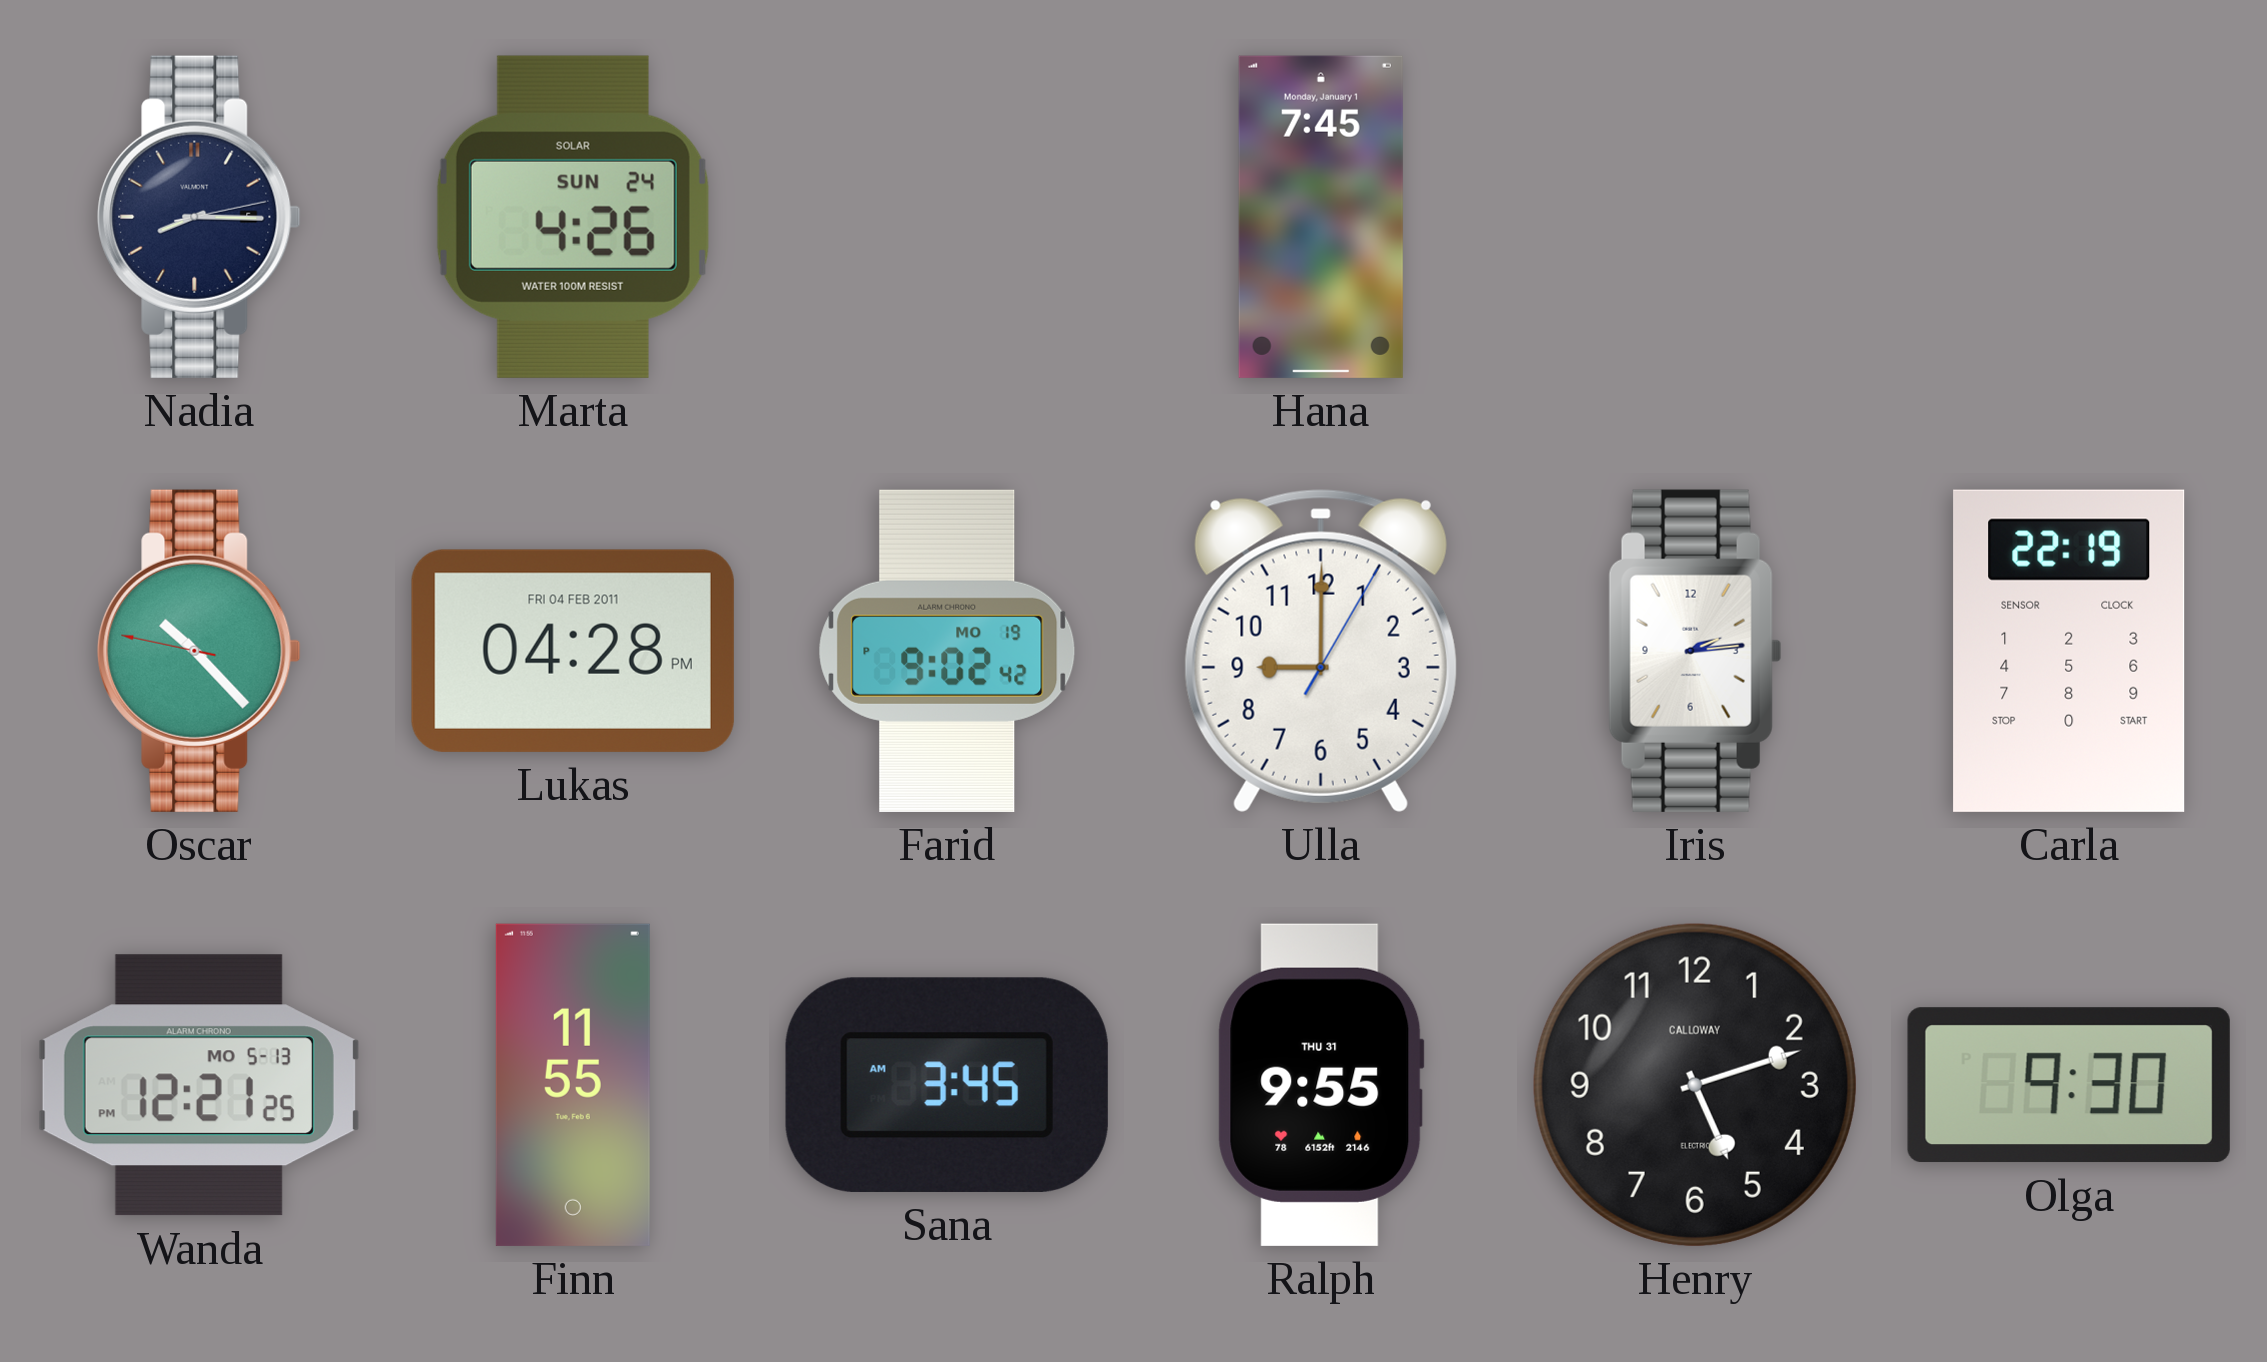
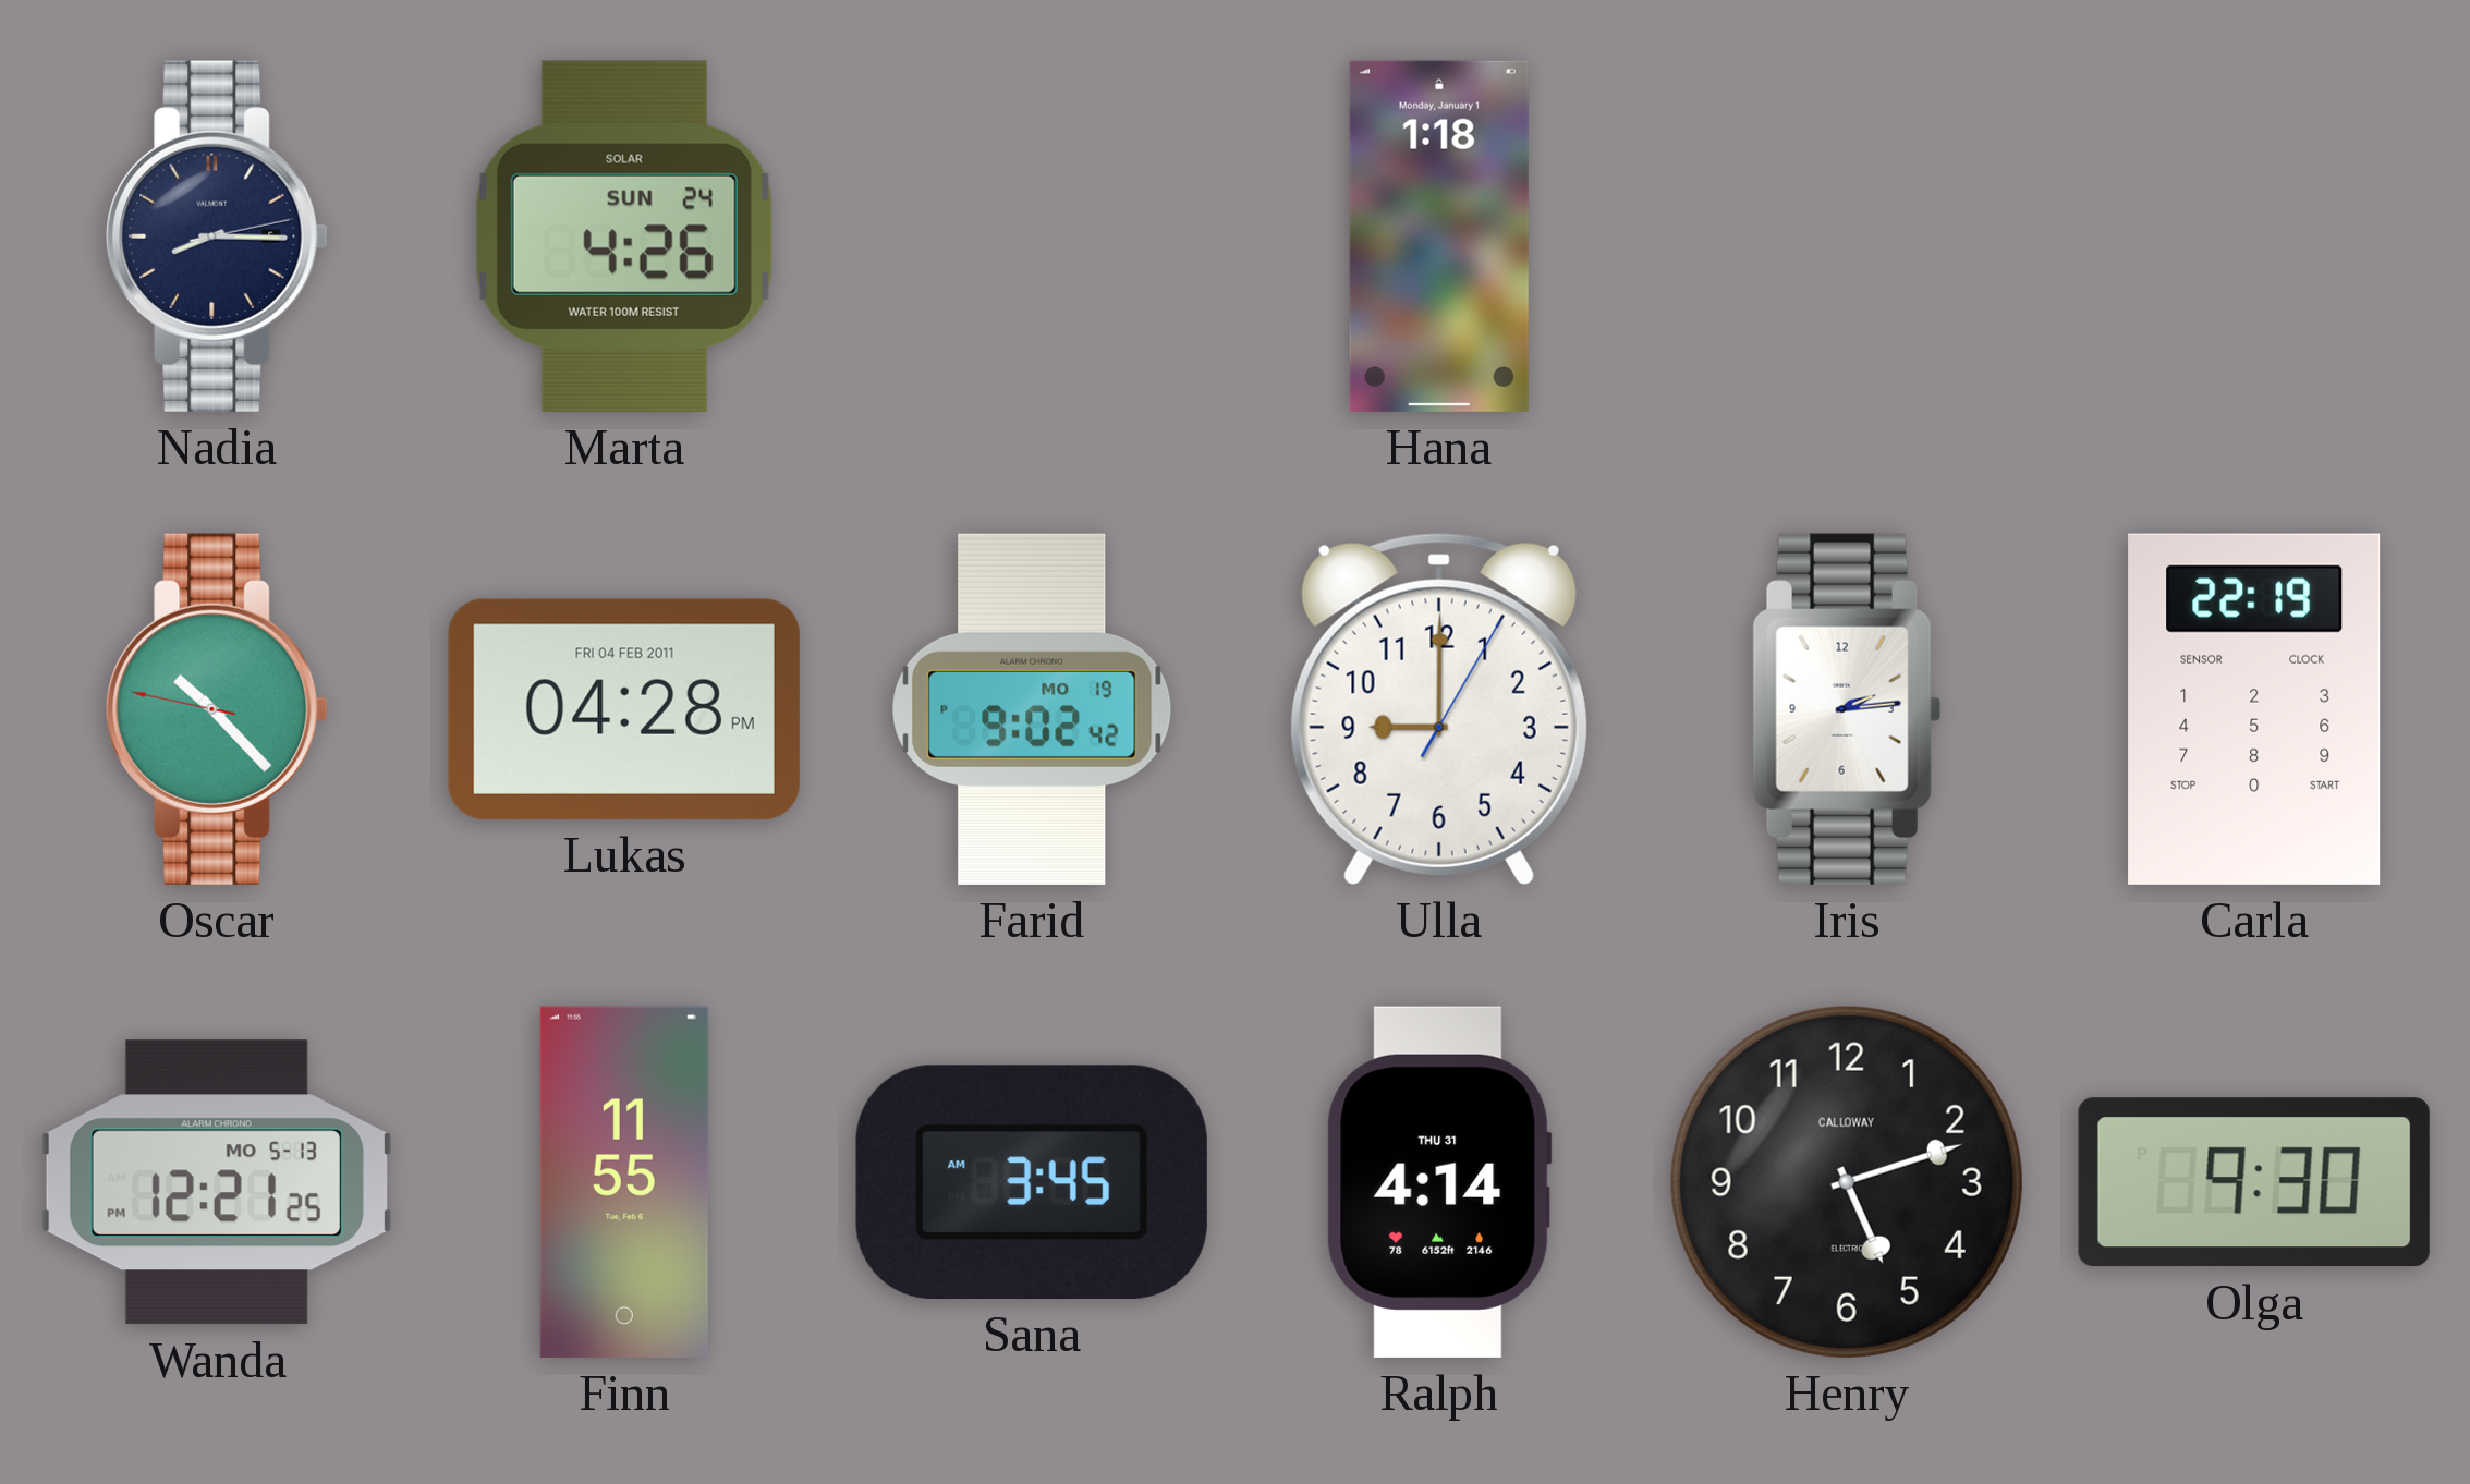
Hana: 7:45 -> 1:18
Ralph: 9:55 -> 4:14
